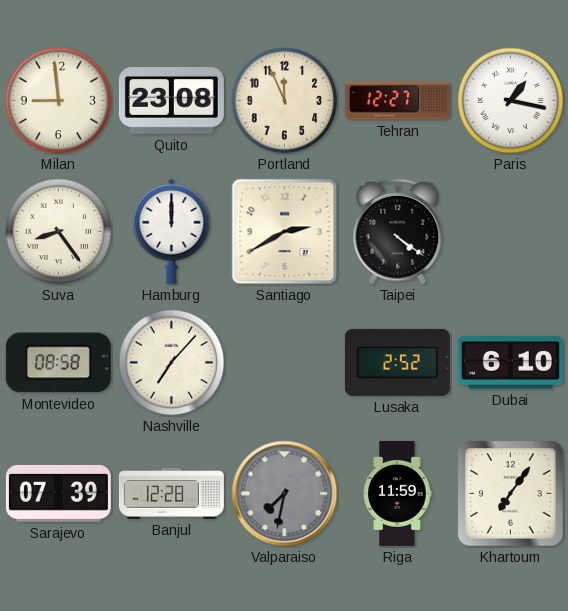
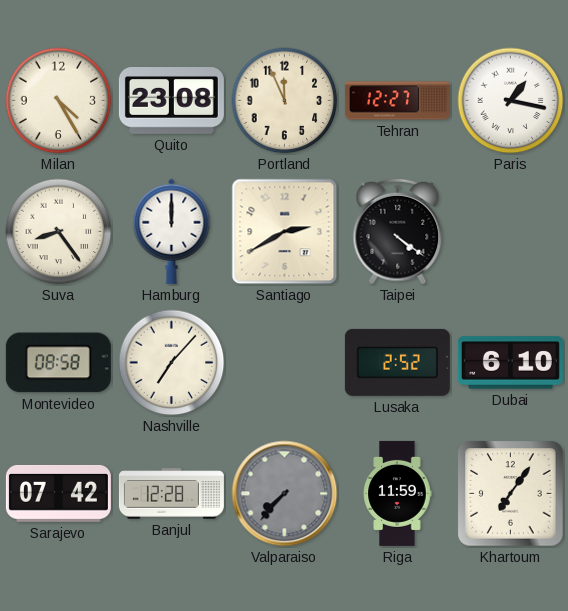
Milan: 8:59 -> 4:25
Sarajevo: 07:39 -> 07:42
Valparaiso: 7:32 -> 7:37
